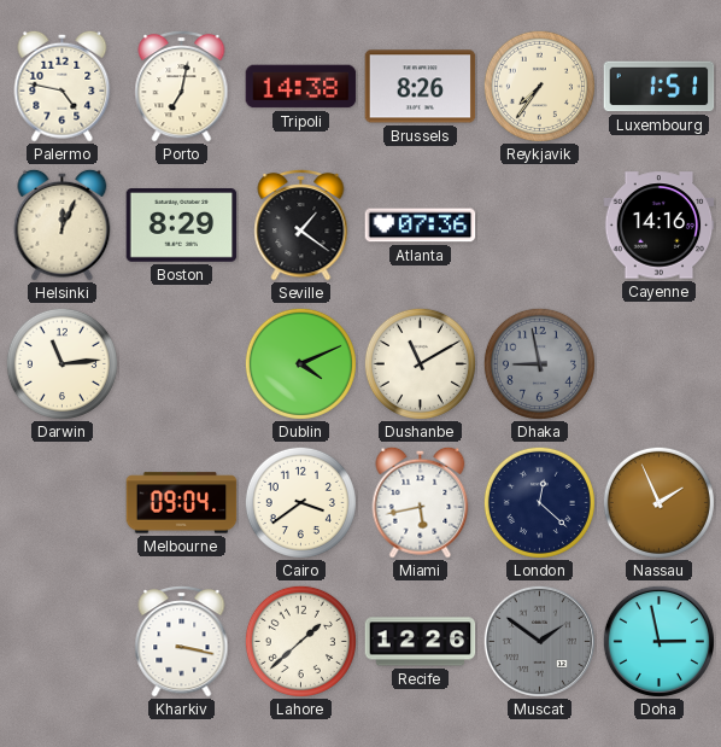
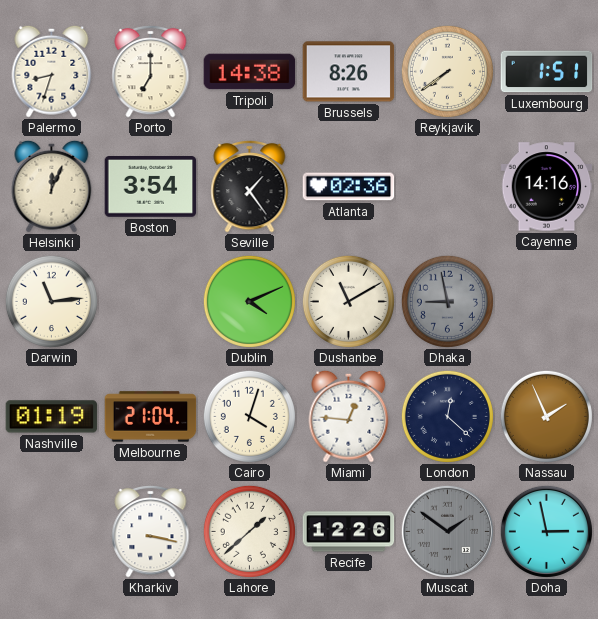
Palermo: 4:47 -> 8:33
Porto: 7:02 -> 7:00
Reykjavik: 7:36 -> 7:39
Boston: 8:29 -> 3:54
Seville: 1:21 -> 1:24
Atlanta: 07:36 -> 02:36
Nashville: none -> 01:19
Melbourne: 09:04 -> 21:04
Cairo: 3:39 -> 4:03
Miami: 5:43 -> 12:46
